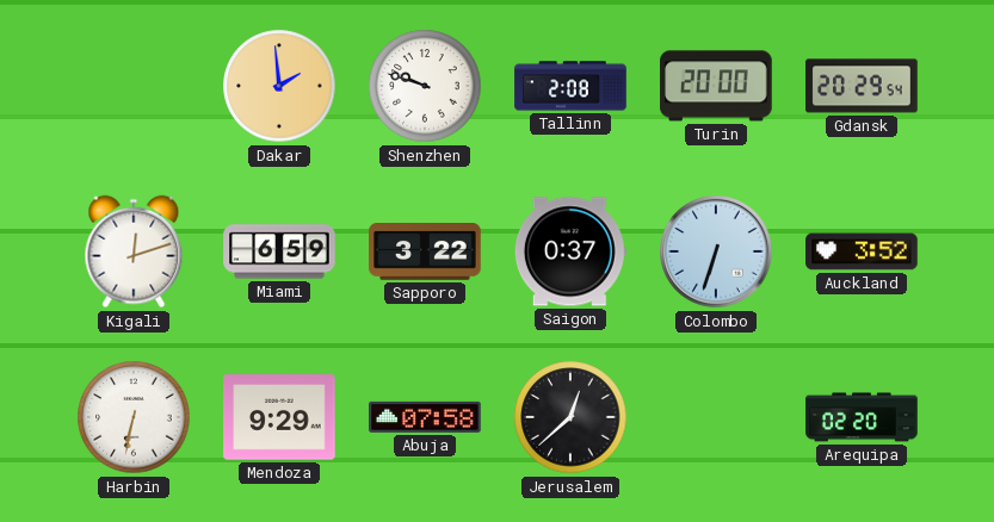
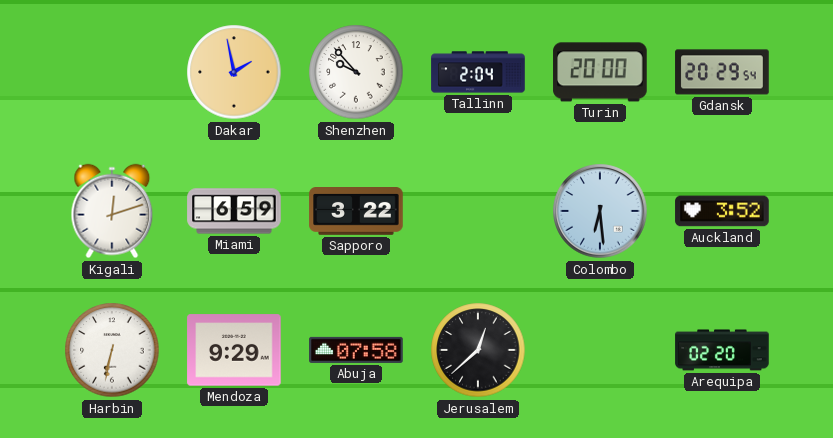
Dakar: 1:59 -> 1:58
Shenzhen: 9:48 -> 9:53
Tallinn: 2:08 -> 2:04
Saigon: 0:37 -> none
Colombo: 6:33 -> 6:29
